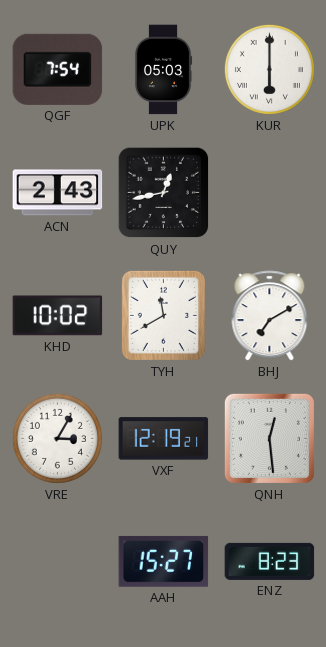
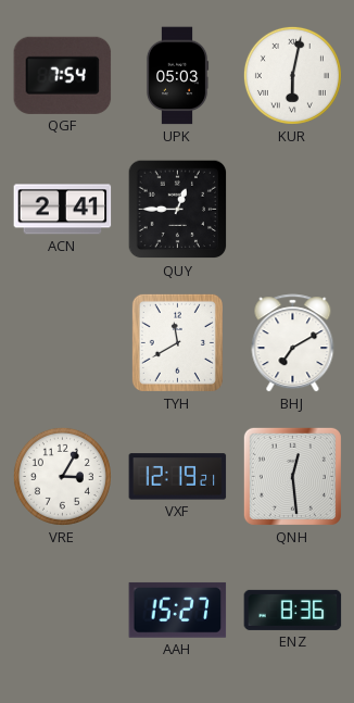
KUR: 6:00 -> 6:02
ACN: 2:43 -> 2:41
QUY: 12:43 -> 12:45
KHD: 10:02 -> none
ENZ: 8:23 -> 8:36
